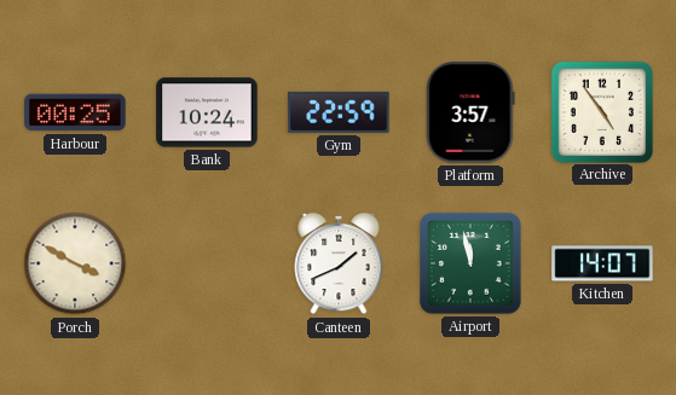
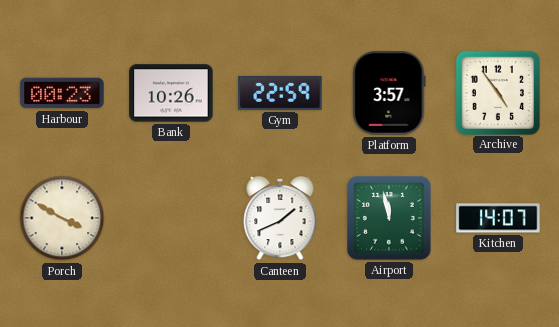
Harbour: 00:25 -> 00:23
Bank: 10:24 -> 10:26
